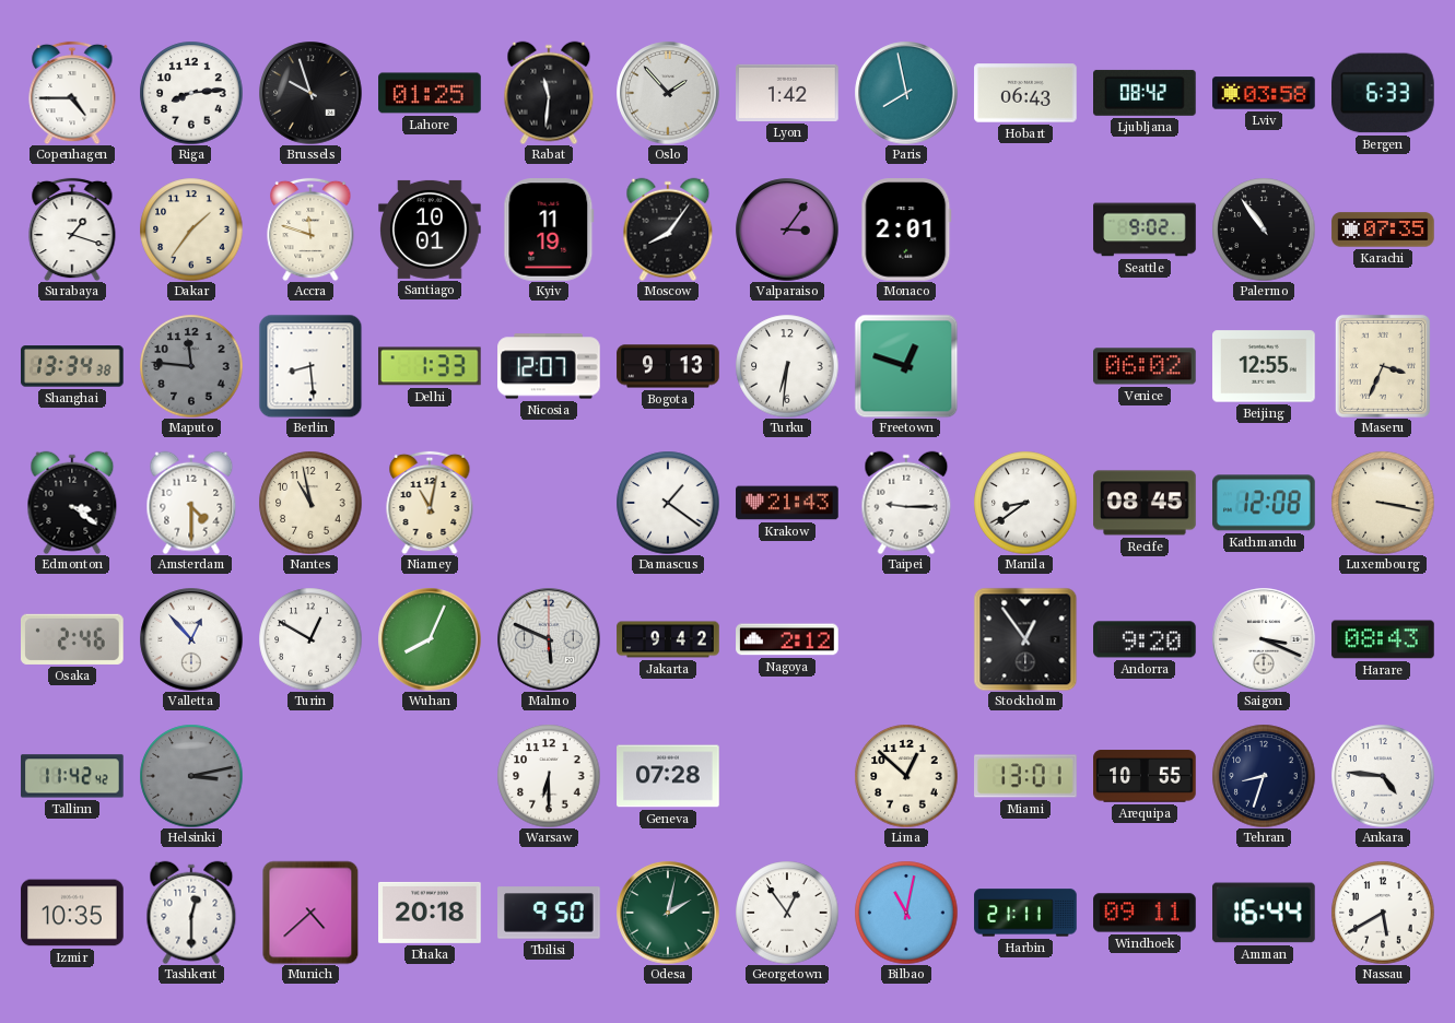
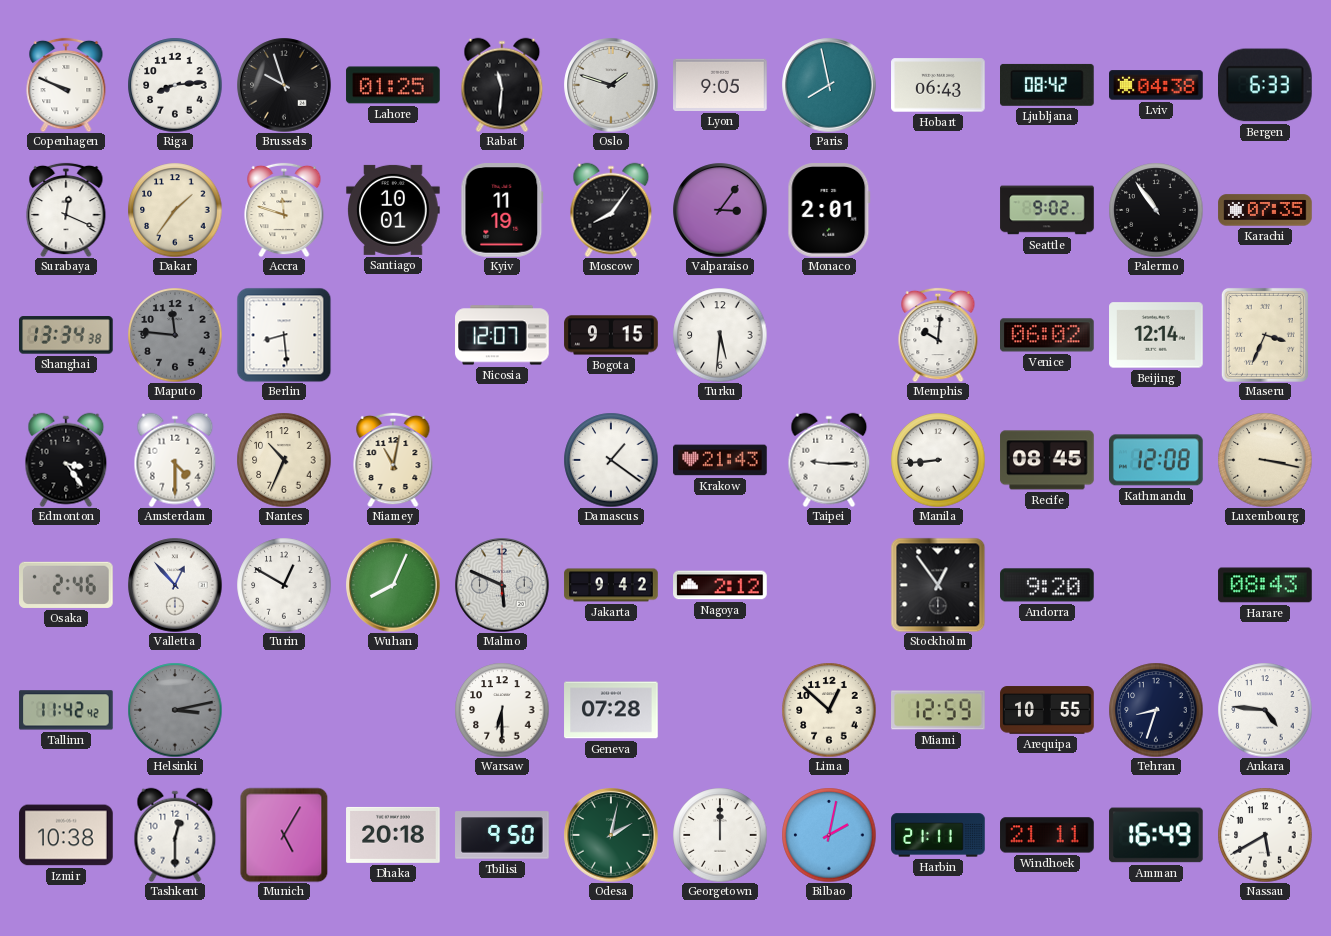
Copenhagen: 4:45 -> 9:49
Oslo: 1:53 -> 1:48
Lyon: 1:42 -> 9:05
Lviv: 03:58 -> 04:38
Surabaya: 1:18 -> 12:19
Delhi: 1:33 -> none
Bogota: 9:13 -> 9:15
Turku: 6:31 -> 5:31
Freetown: 12:48 -> none
Memphis: none -> 10:01
Beijing: 12:55 -> 12:14
Edmonton: 3:21 -> 3:24
Nantes: 10:58 -> 10:34
Manila: 8:39 -> 8:44
Saigon: 3:19 -> none
Miami: 13:01 -> 12:59
Izmir: 10:35 -> 10:38
Munich: 4:38 -> 5:05
Georgetown: 12:54 -> 12:00
Bilbao: 11:02 -> 2:02
Windhoek: 09:11 -> 21:11
Amman: 16:44 -> 16:49
